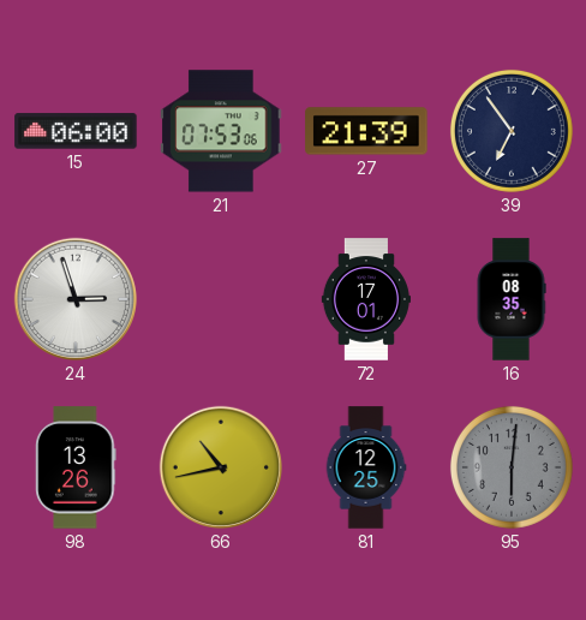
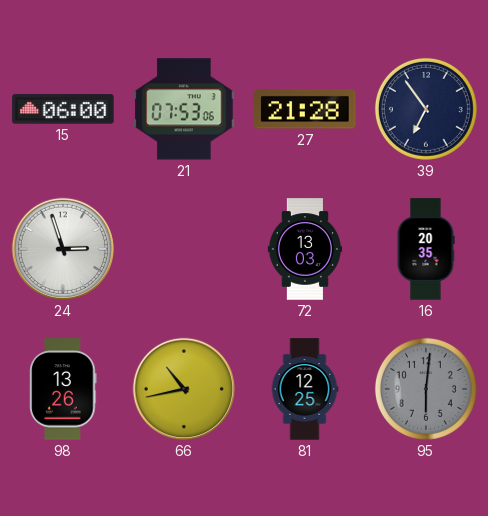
27: 21:39 -> 21:28
72: 17:01 -> 13:03
16: 08:35 -> 20:35
